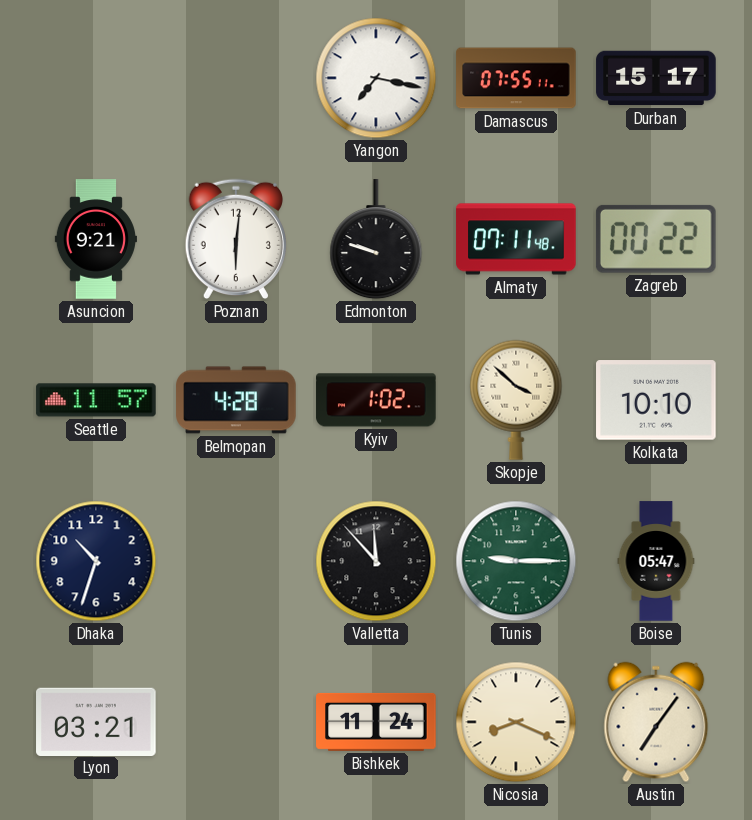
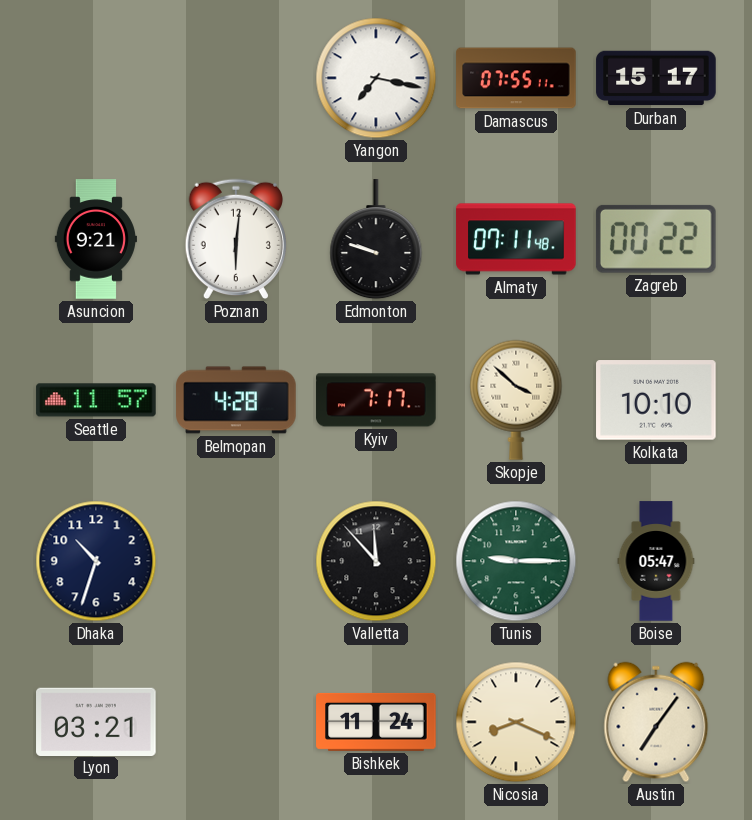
Kyiv: 1:02 -> 7:17
